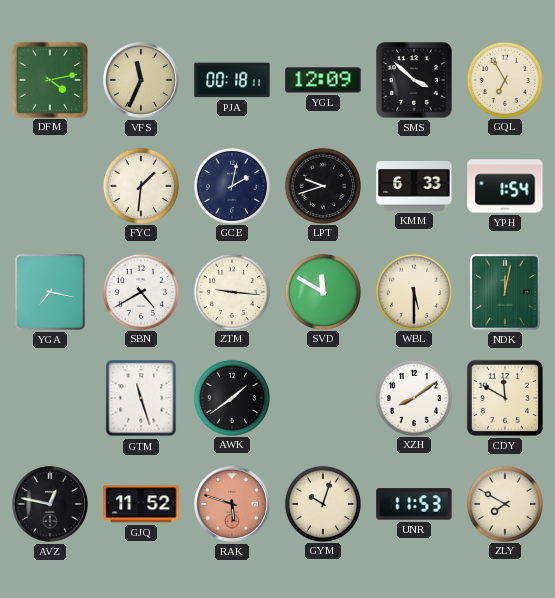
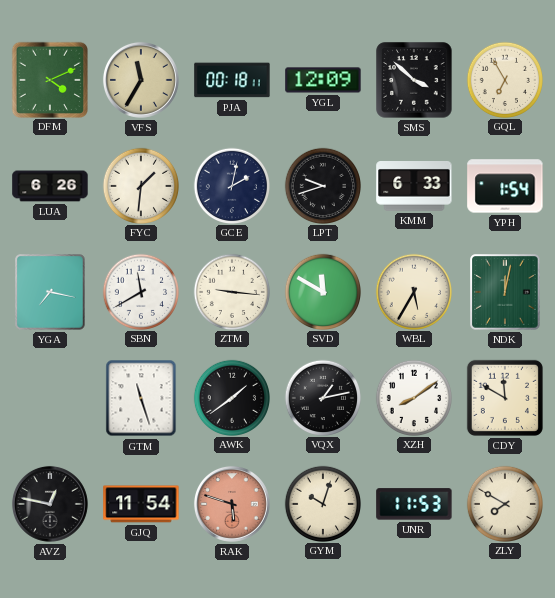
DFM: 4:13 -> 4:11
VFS: 11:34 -> 11:35
LUA: none -> 6:26
SBN: 4:40 -> 11:40
WBL: 5:30 -> 5:35
VQX: none -> 1:13
GJQ: 11:52 -> 11:54
